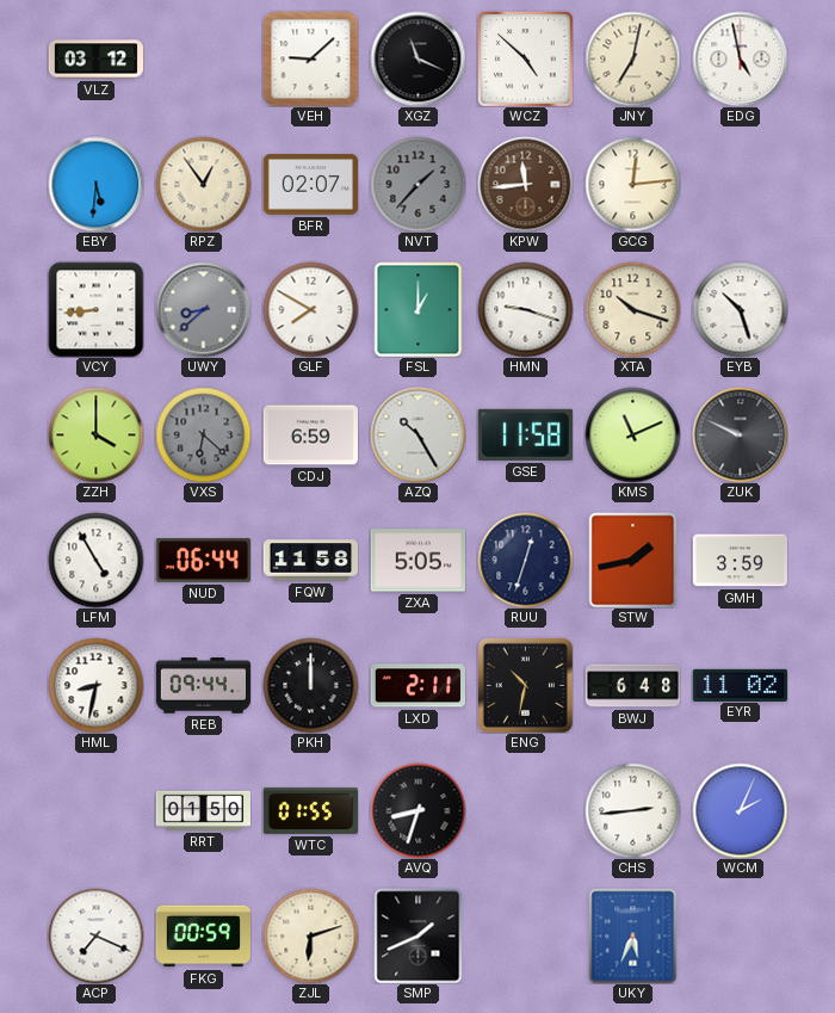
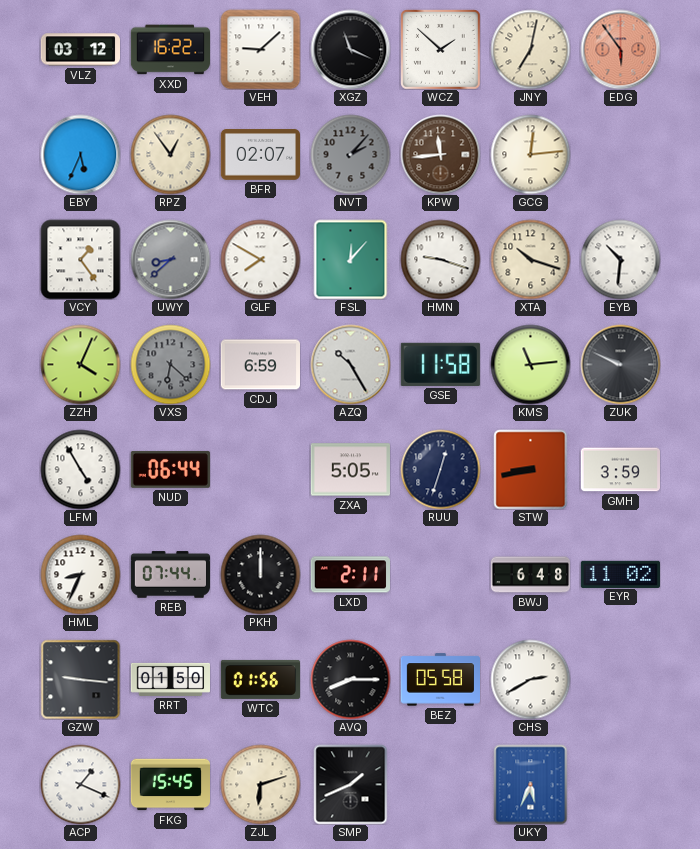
XXD: none -> 16:22
WCZ: 4:52 -> 1:52
EDG: 4:58 -> 5:54
EDG dial: white -> salmon
EBY: 5:31 -> 5:34
NVT: 1:37 -> 2:07
VCY: 8:44 -> 1:24
FSL: 1:00 -> 12:07
EYB: 10:27 -> 10:31
ZZH: 4:00 -> 4:04
KMS: 11:11 -> 11:14
FQW: 11:58 -> none
STW: 1:43 -> 8:43
HML: 8:32 -> 8:34
REB: 09:44 -> 07:44
ENG: 10:32 -> none
GZW: none -> 9:16
WTC: 01:55 -> 01:56
AVQ: 8:33 -> 8:15
BEZ: none -> 05:58
CHS: 2:44 -> 2:40
WCM: 2:04 -> none
ACP: 7:19 -> 1:19
FKG: 00:59 -> 15:45
